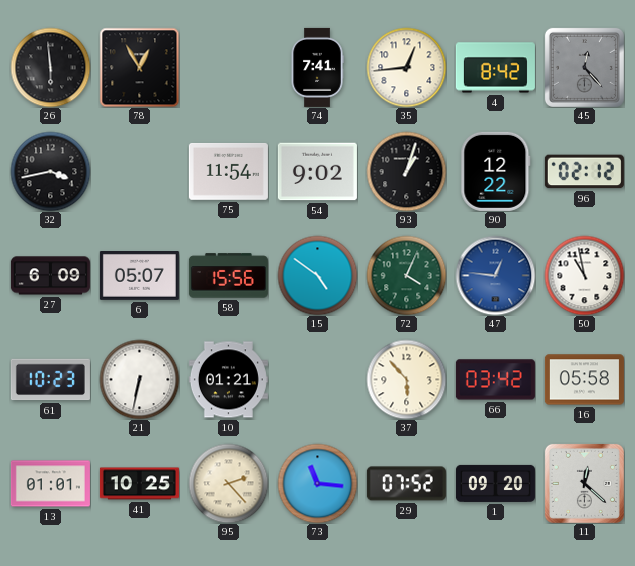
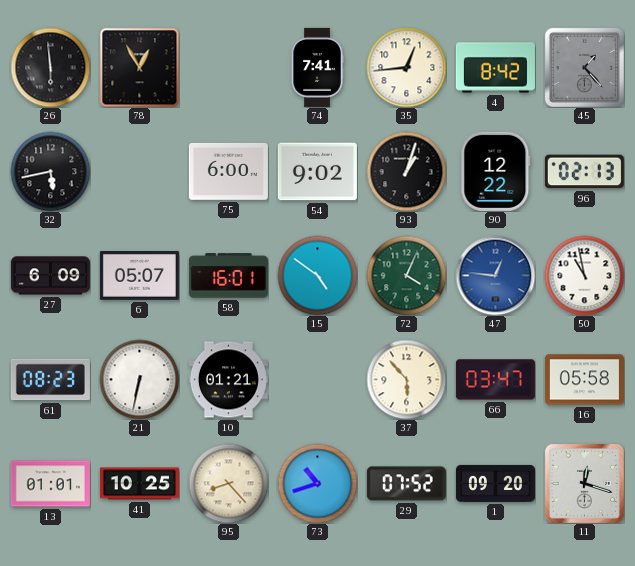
45: 12:23 -> 1:23
32: 3:43 -> 5:43
75: 11:54 -> 6:00
96: 02:12 -> 02:13
58: 15:56 -> 16:01
61: 10:23 -> 08:23
66: 03:42 -> 03:47
95: 2:23 -> 8:23
73: 11:16 -> 10:42
11: 12:22 -> 12:18
